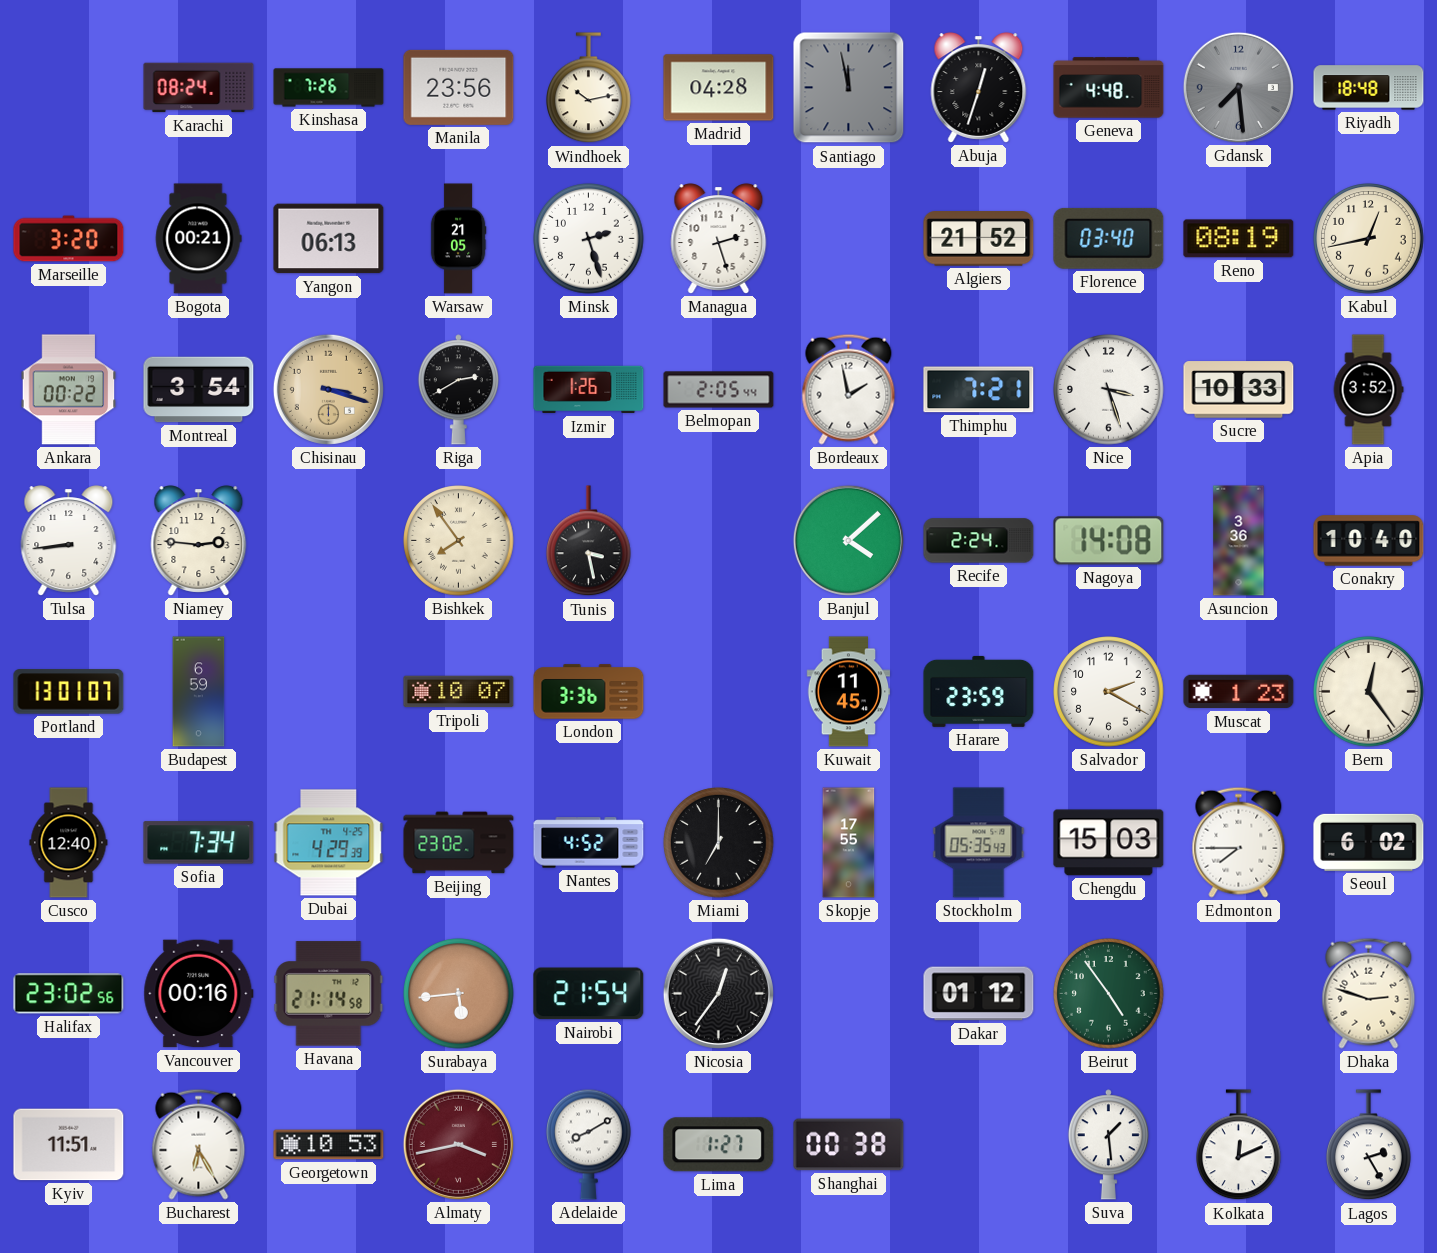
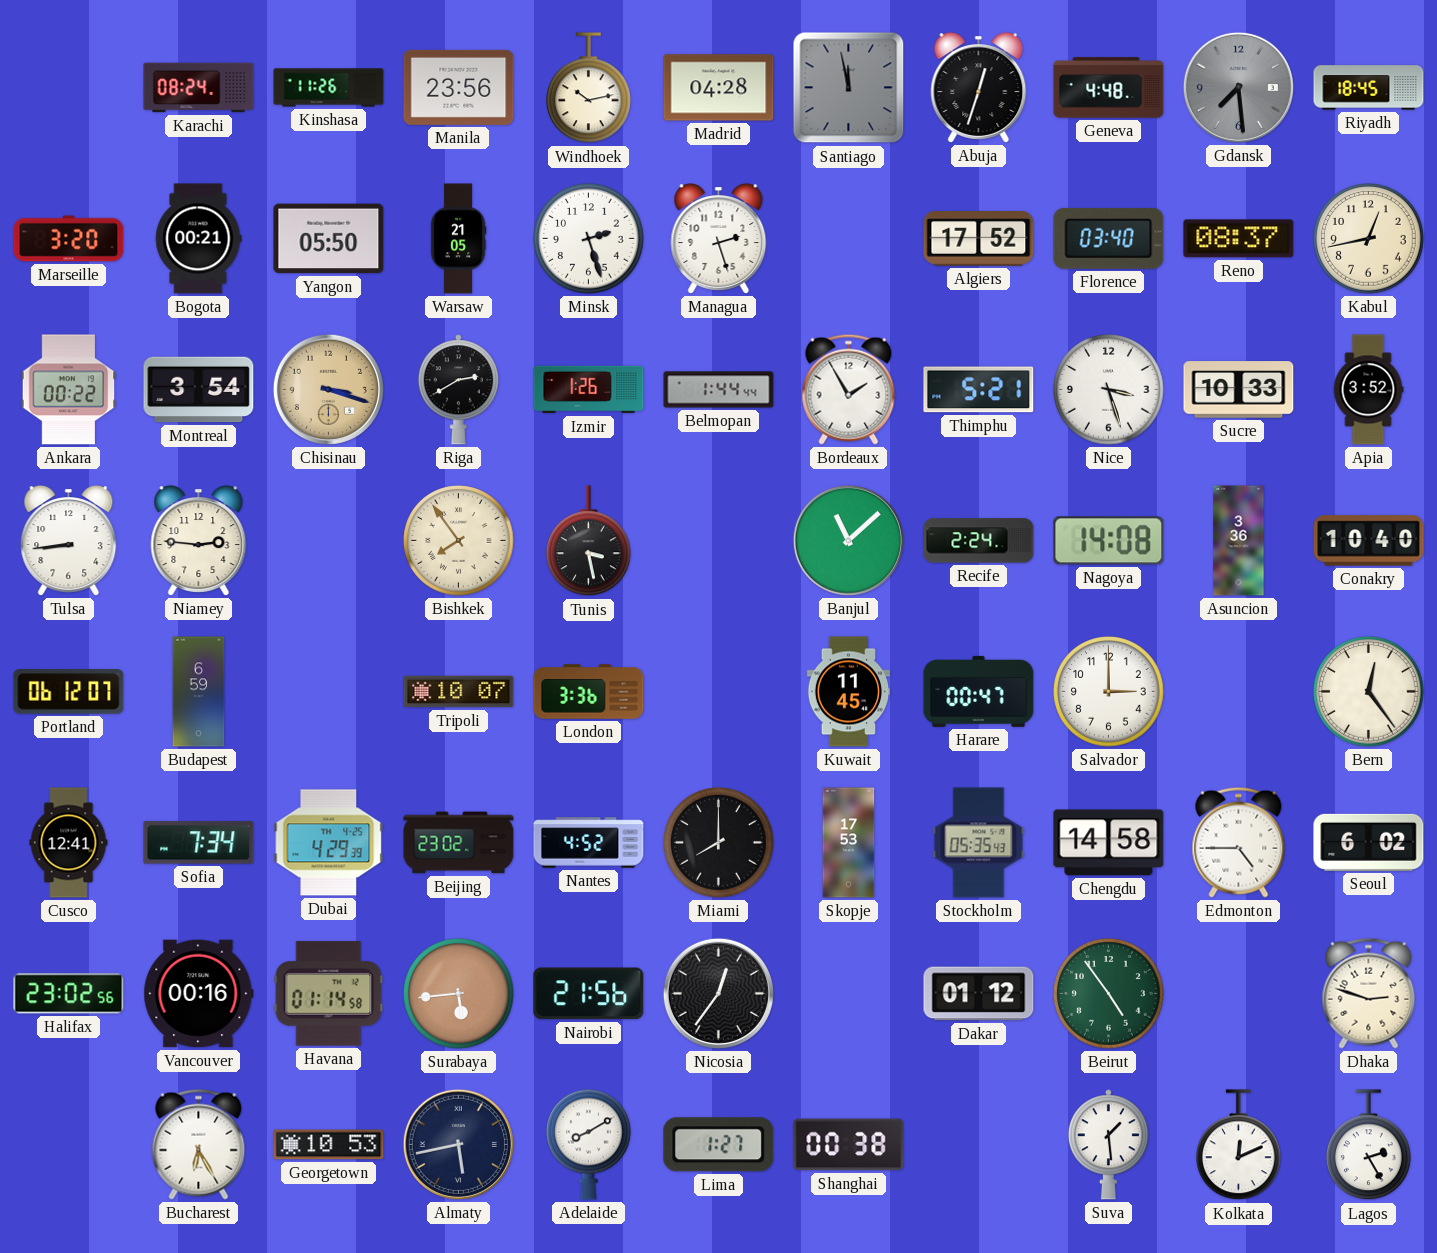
Kinshasa: 7:26 -> 11:26
Riyadh: 18:48 -> 18:45
Yangon: 06:13 -> 05:50
Algiers: 21:52 -> 17:52
Reno: 08:19 -> 08:37
Belmopan: 2:05 -> 1:44
Bordeaux: 1:58 -> 1:55
Thimphu: 7:21 -> 5:21
Banjul: 4:08 -> 11:08
Portland: 13:01 -> 06:12
Harare: 23:59 -> 00:47
Salvador: 2:20 -> 3:00
Muscat: 1:23 -> none
Cusco: 12:40 -> 12:41
Miami: 7:00 -> 8:00
Skopje: 17:55 -> 17:53
Chengdu: 15:03 -> 14:58
Edmonton: 7:45 -> 4:45
Havana: 21:14 -> 01:14
Nairobi: 21:54 -> 21:56
Kyiv: 11:51 -> none
Almaty: 3:43 -> 5:43
Almaty dial: burgundy -> navy
